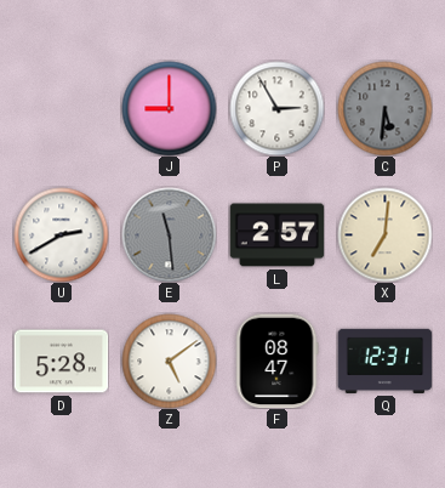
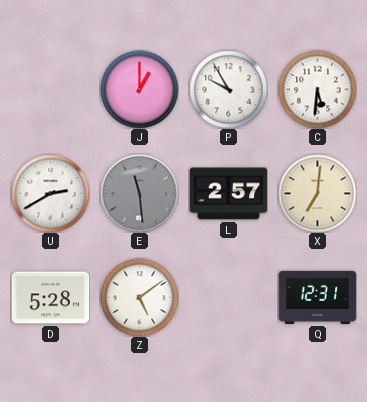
J: 9:00 -> 1:00
P: 2:55 -> 9:55
C dial: grey -> white
F: 08:47 -> none
